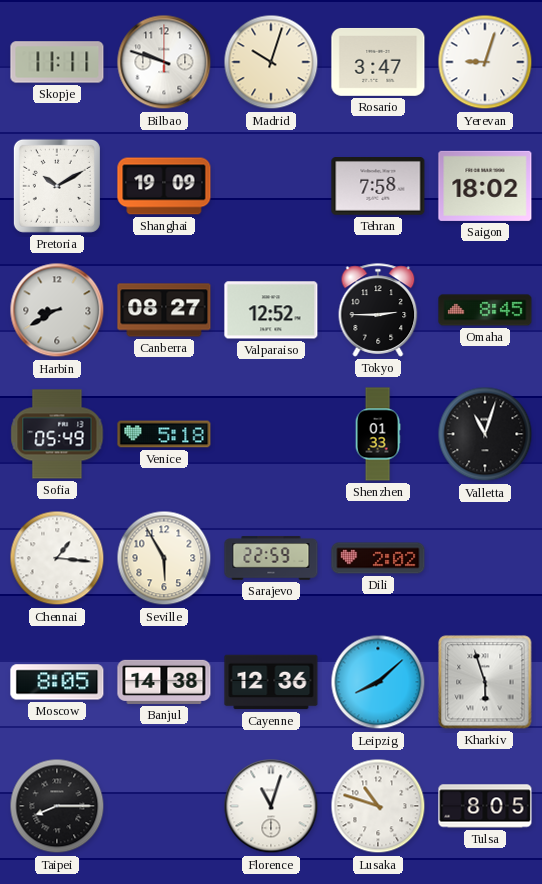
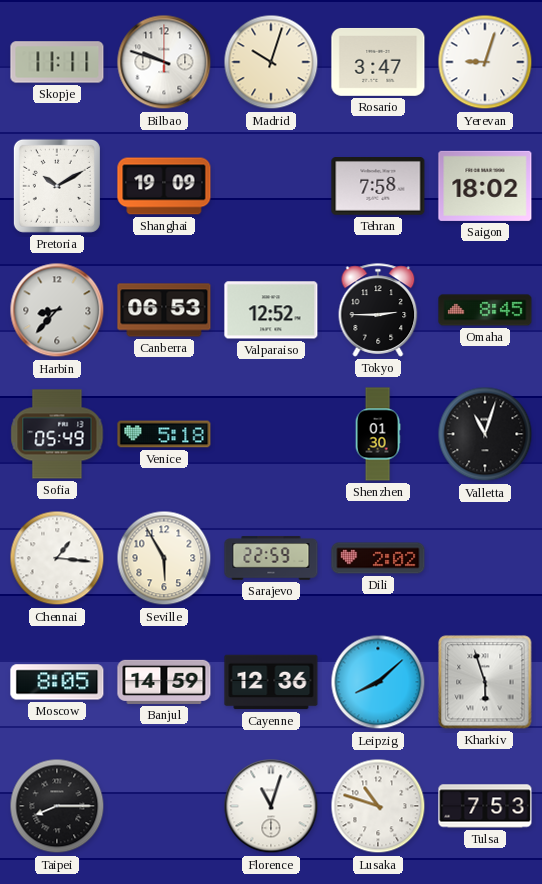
Harbin: 8:40 -> 8:37
Canberra: 08:27 -> 06:53
Shenzhen: 01:33 -> 01:30
Banjul: 14:38 -> 14:59
Tulsa: 8:05 -> 7:53
